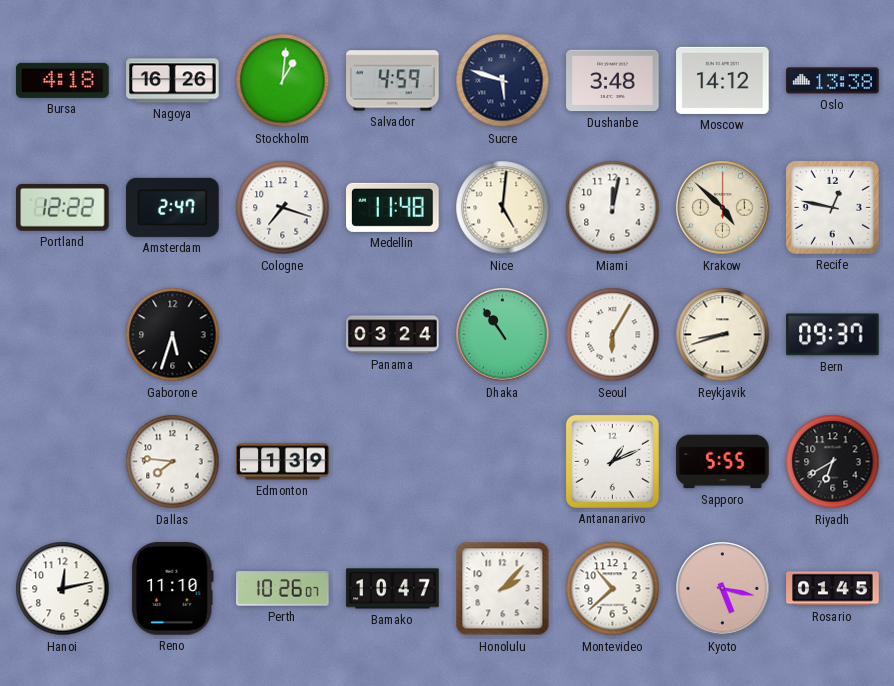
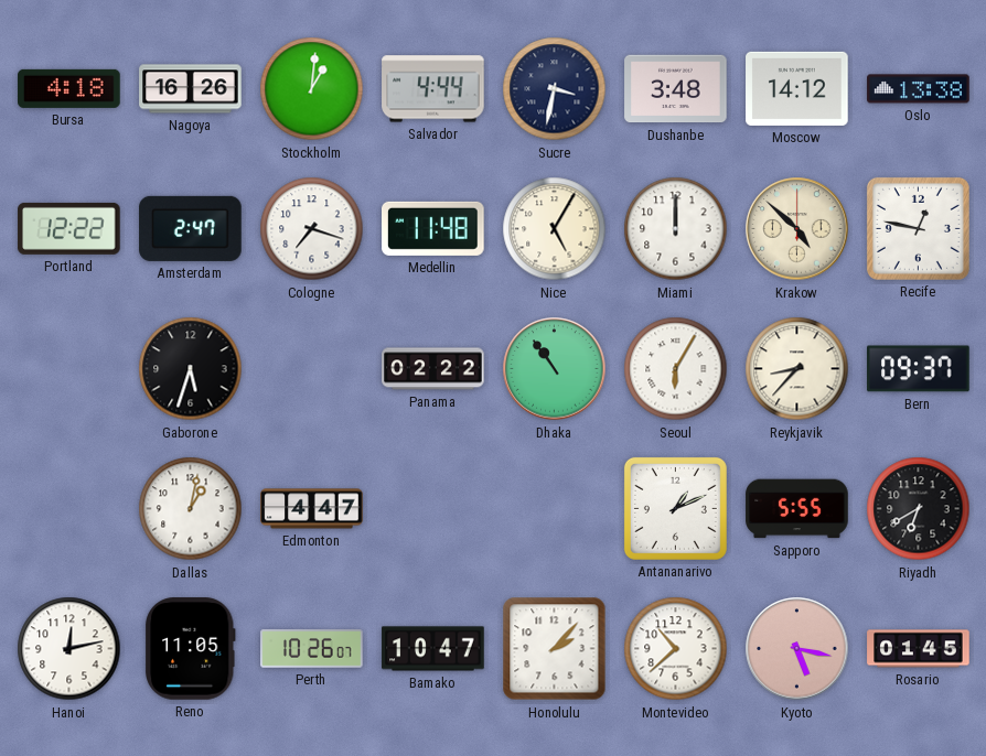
Salvador: 4:59 -> 4:44
Sucre: 5:48 -> 3:32
Nice: 5:01 -> 5:05
Miami: 12:02 -> 12:00
Panama: 03:24 -> 02:22
Reykjavik: 8:42 -> 8:37
Dallas: 7:46 -> 1:02
Edmonton: 1:39 -> 4:47
Reno: 11:10 -> 11:05
